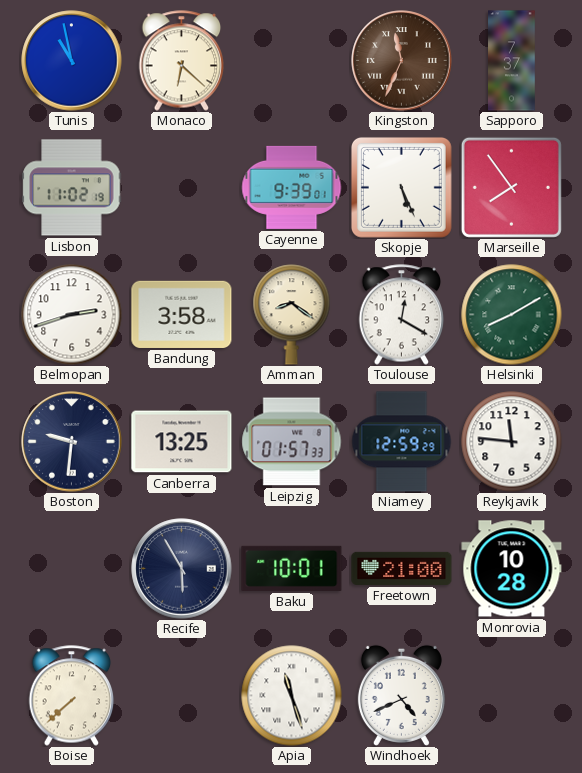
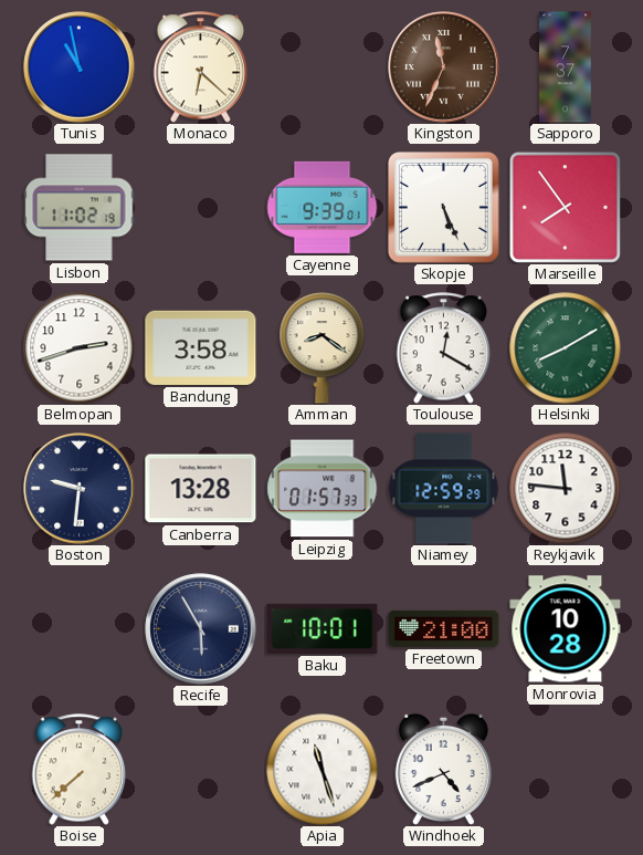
Canberra: 13:25 -> 13:28
